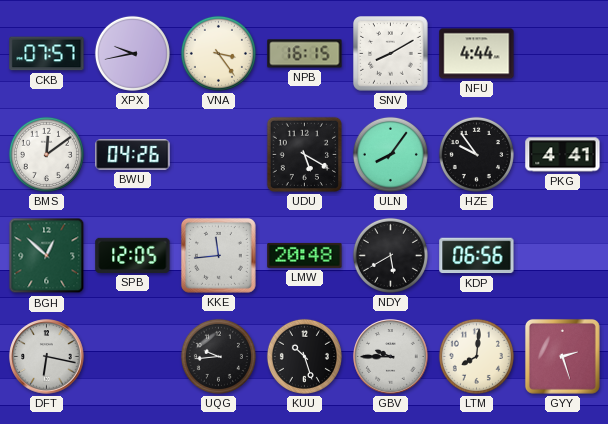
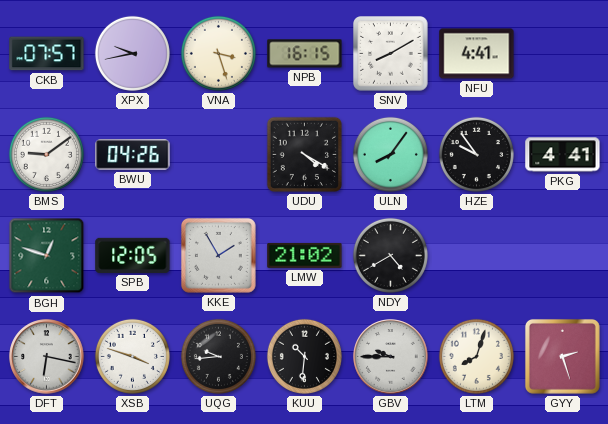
VNA: 3:24 -> 3:27
NFU: 4:44 -> 4:41
BMS: 12:09 -> 9:09
UDU: 5:20 -> 4:20
BGH: 12:52 -> 12:48
KKE: 11:44 -> 1:55
LMW: 20:48 -> 21:02
NDY: 5:40 -> 4:40
KDP: 06:56 -> none
XSB: none -> 3:48
KUU: 10:27 -> 10:31
LTM: 8:01 -> 8:03
